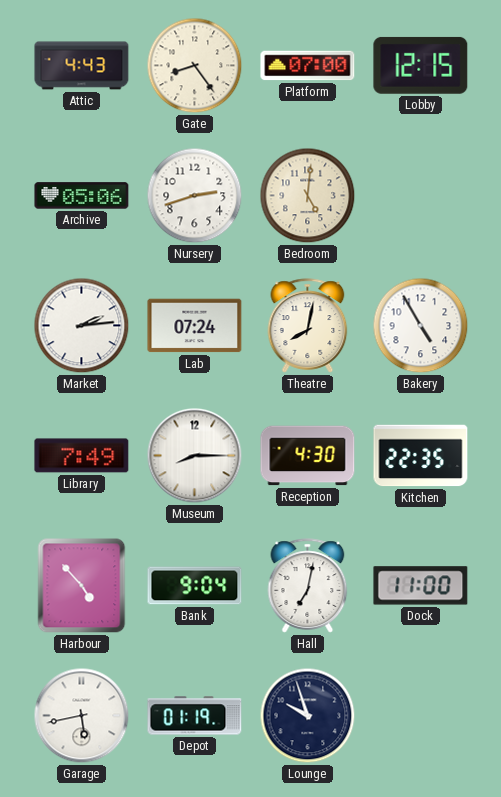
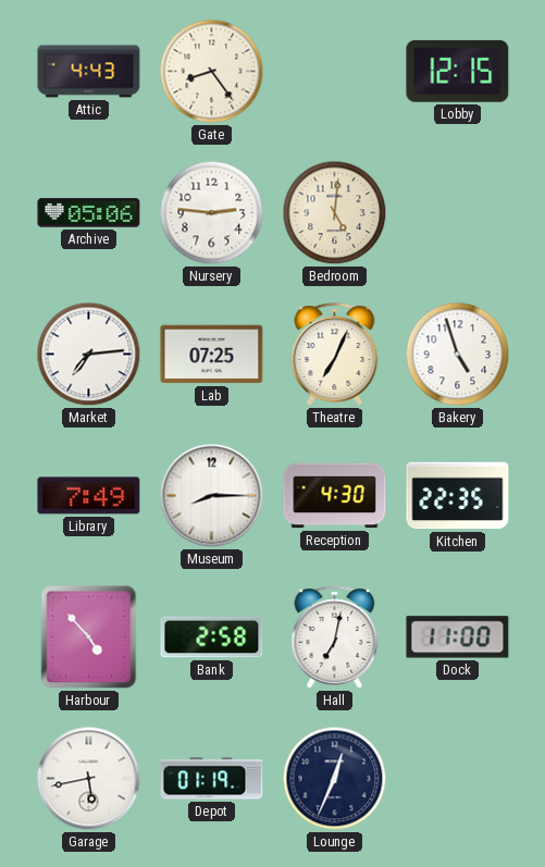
Platform: 07:00 -> none
Nursery: 2:42 -> 2:46
Market: 2:14 -> 7:14
Lab: 07:24 -> 07:25
Theatre: 8:02 -> 7:04
Bakery: 4:55 -> 4:57
Bank: 9:04 -> 2:58
Lounge: 9:57 -> 12:34
